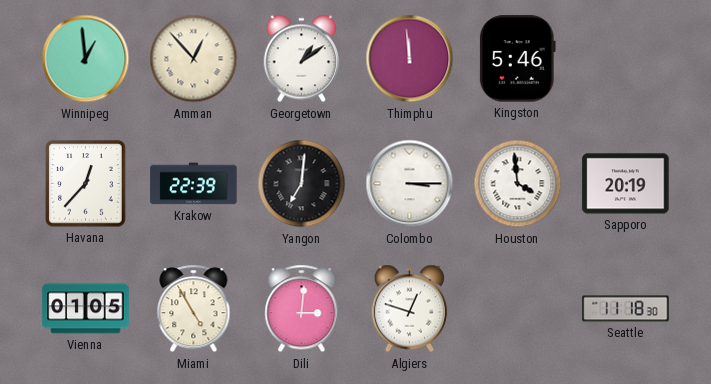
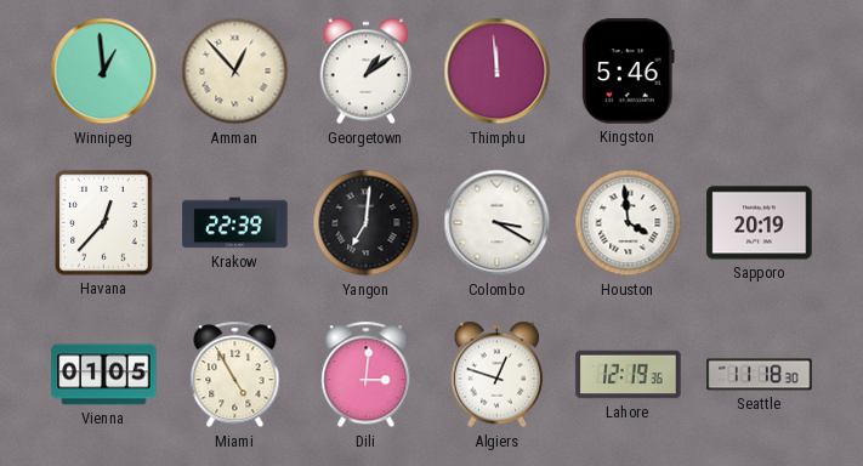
Colombo: 3:15 -> 3:20
Lahore: none -> 12:19
